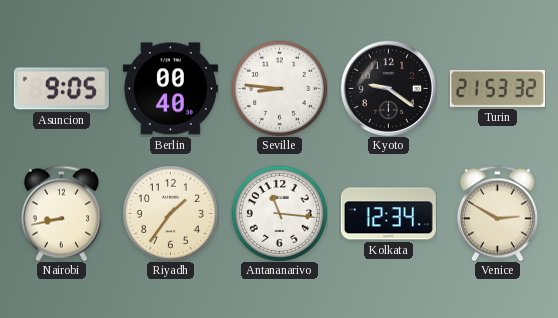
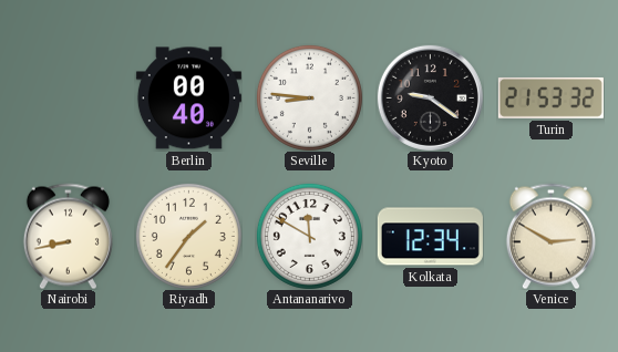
Asuncion: 9:05 -> none
Antananarivo: 11:16 -> 11:50
